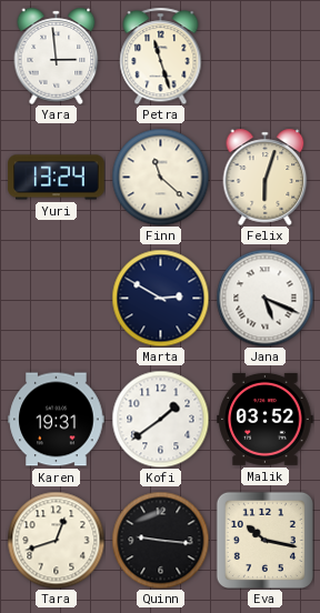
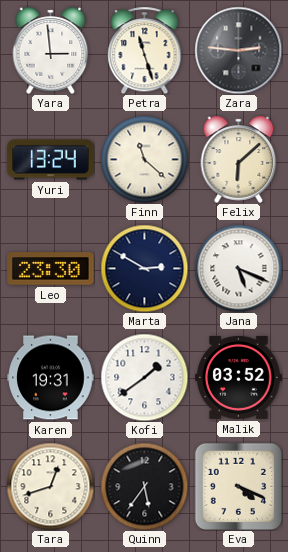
Zara: none -> 2:46
Felix: 6:03 -> 6:08
Leo: none -> 23:30
Quinn: 9:16 -> 5:36
Eva: 10:17 -> 4:19
